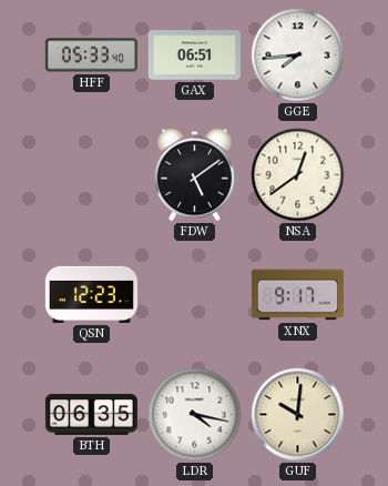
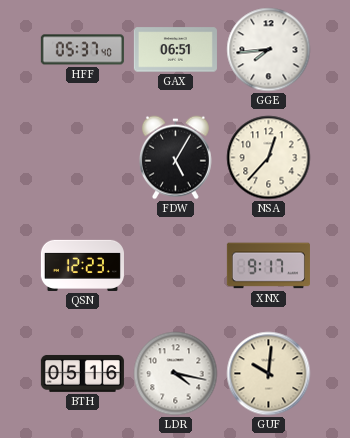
HFF: 05:33 -> 05:37
FDW: 5:09 -> 5:05
NSA: 12:39 -> 12:37
BTH: 06:35 -> 05:16
